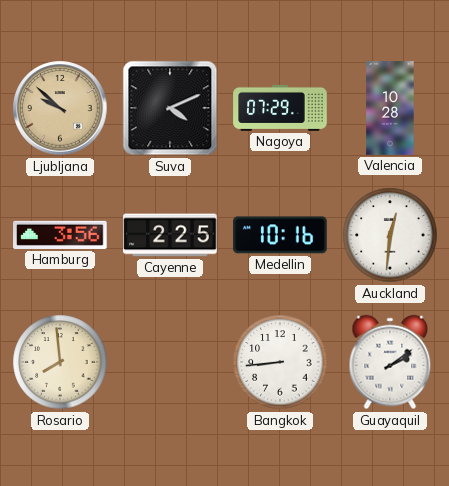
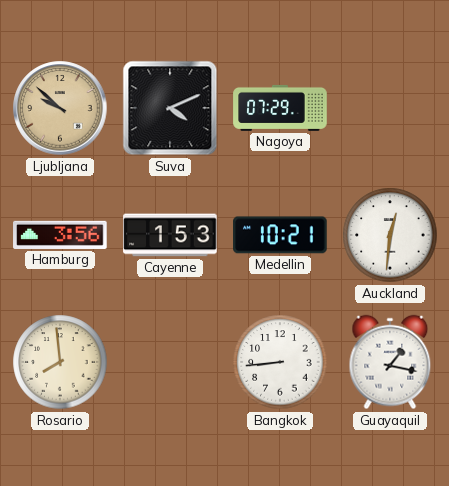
Valencia: 10:28 -> none
Cayenne: 2:25 -> 1:53
Medellin: 10:16 -> 10:21
Guayaquil: 2:09 -> 1:17
